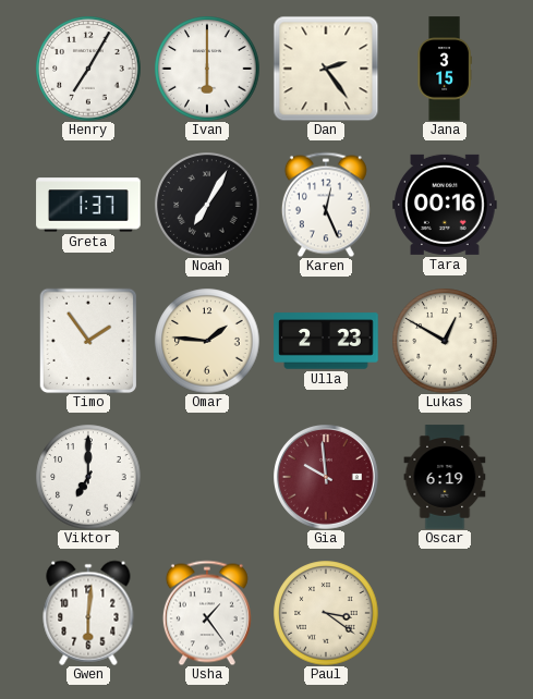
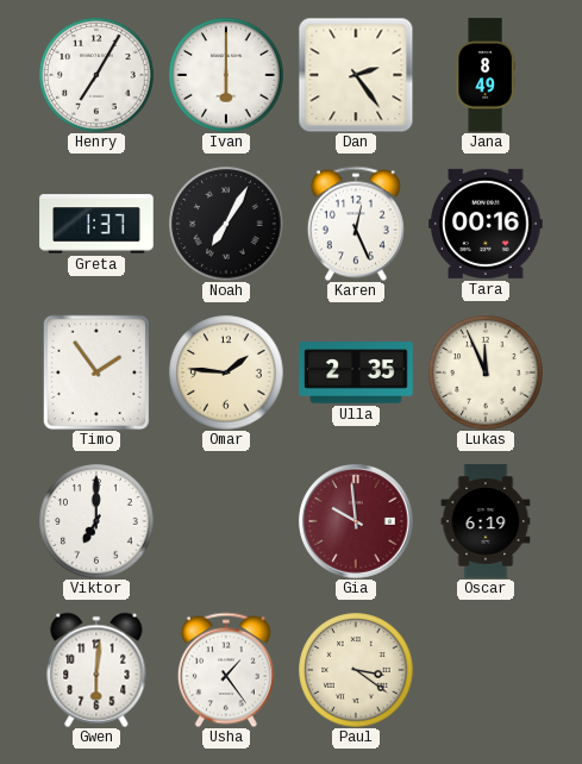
Jana: 3:15 -> 8:49
Ulla: 2:23 -> 2:35
Lukas: 12:50 -> 11:56
